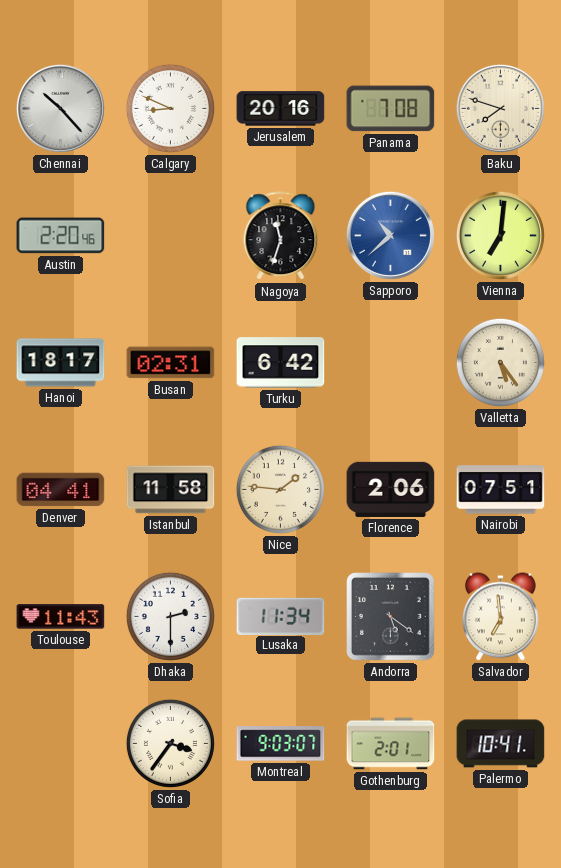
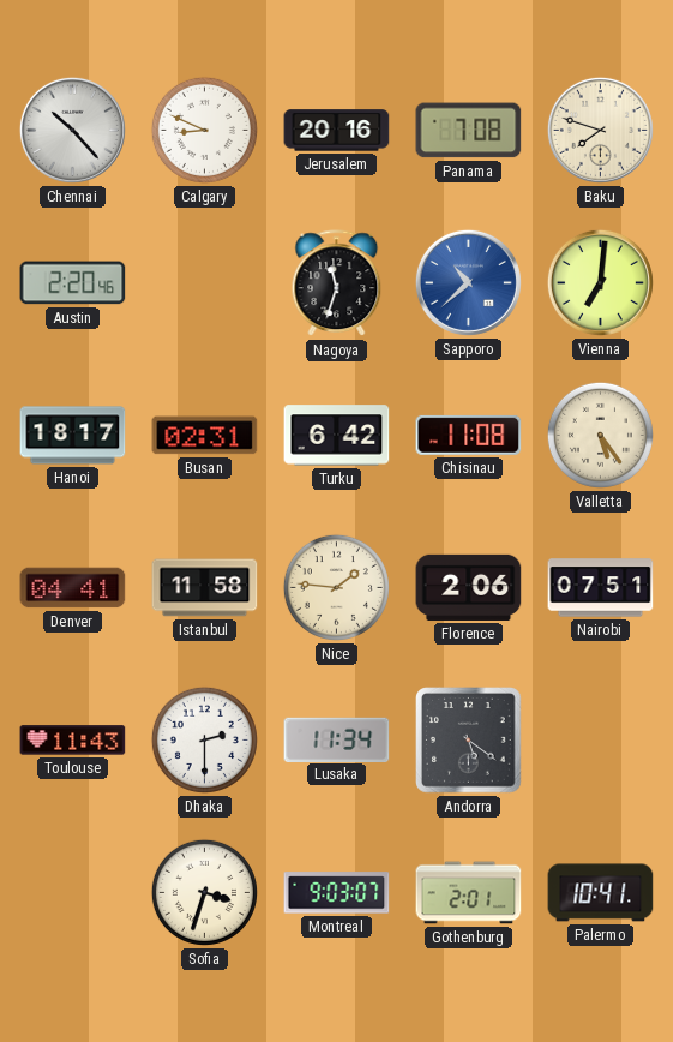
Chisinau: none -> 11:08
Salvador: 6:59 -> none
Sofia: 3:36 -> 3:33
